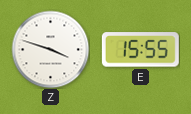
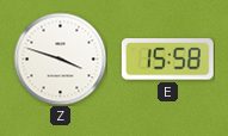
E: 15:55 -> 15:58
